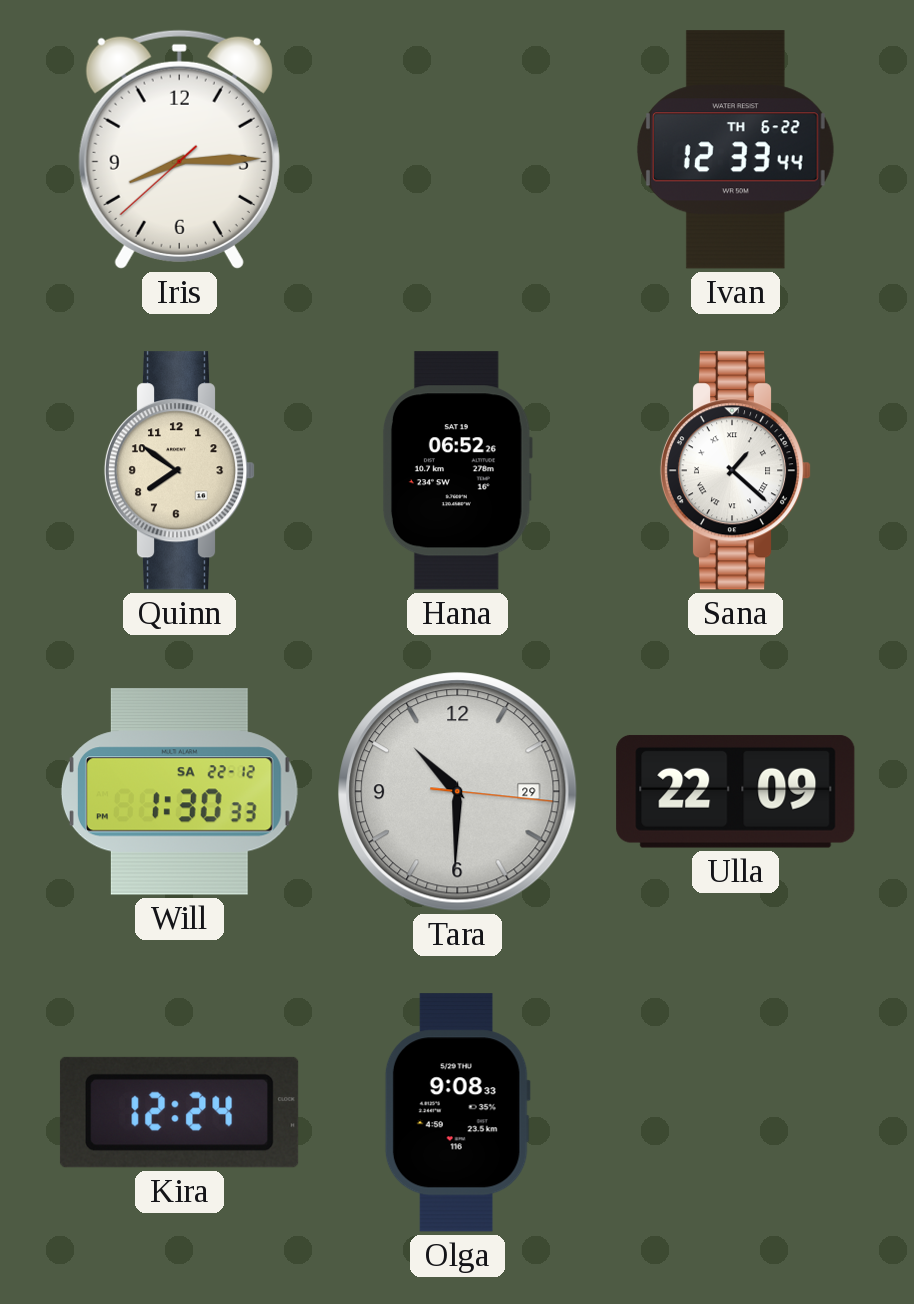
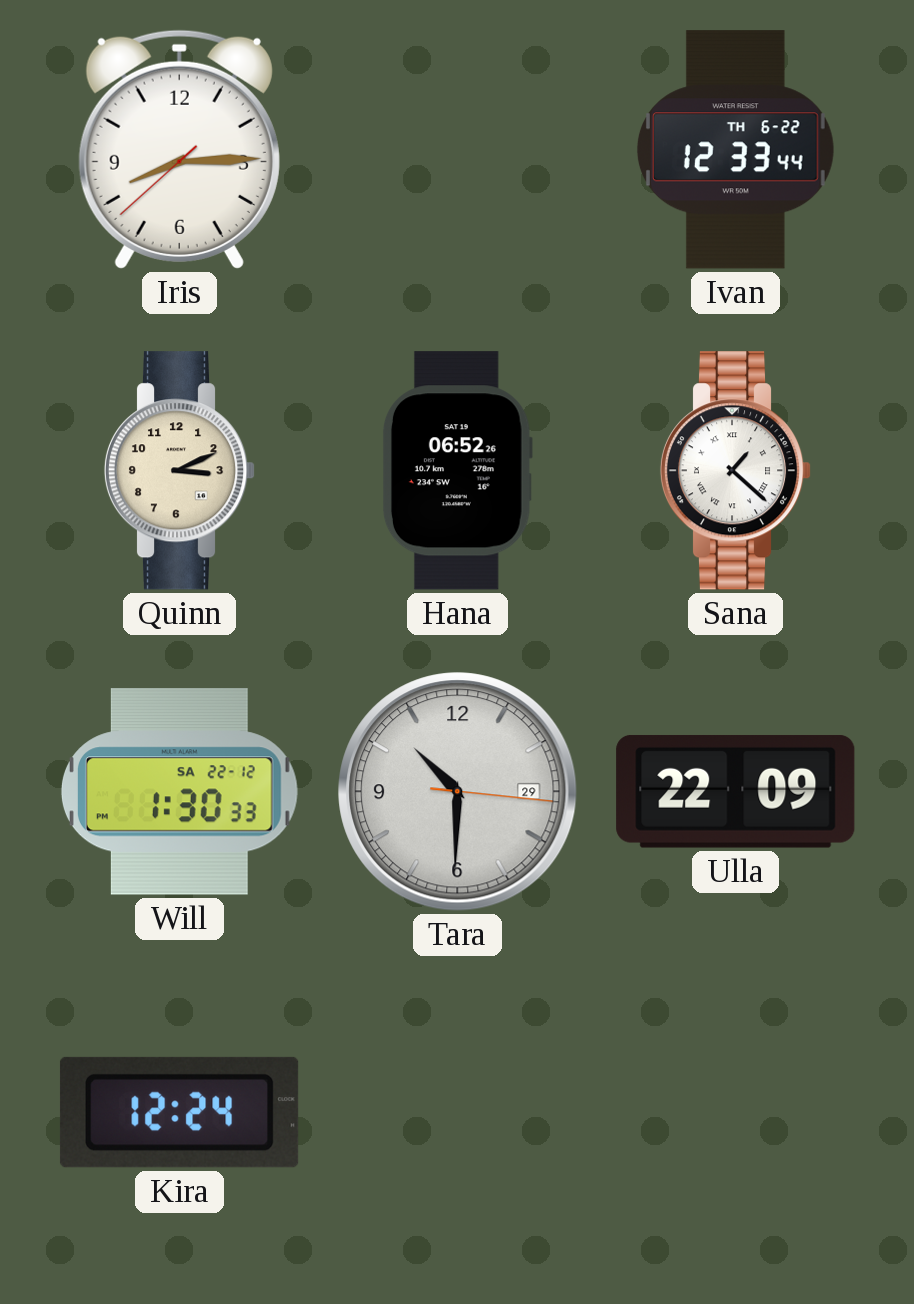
Quinn: 7:51 -> 3:11
Olga: 9:08 -> none
